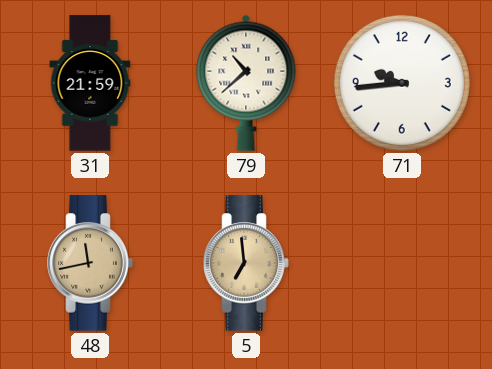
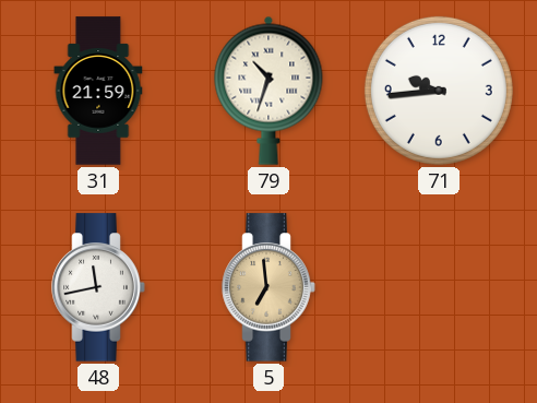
79: 10:38 -> 10:33
48 dial: champagne -> white
